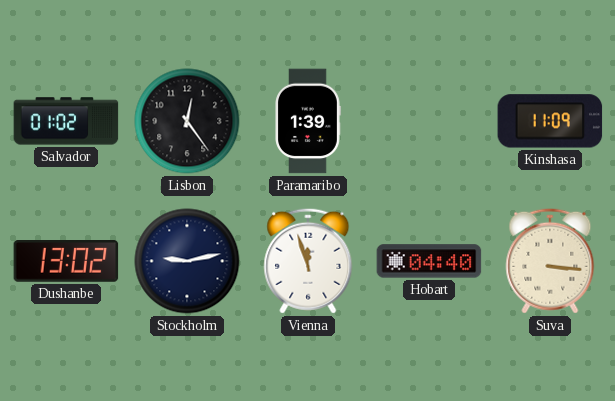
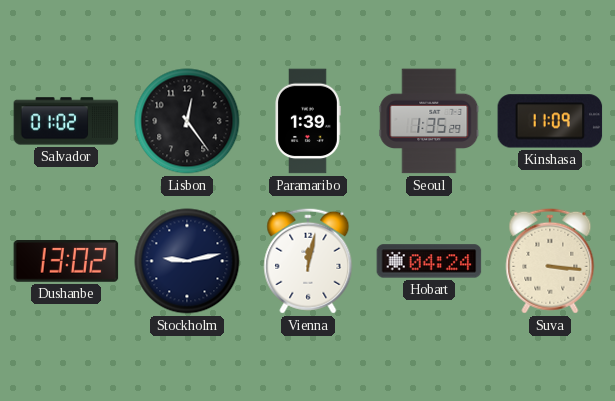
Seoul: none -> 1:35
Vienna: 11:57 -> 12:02
Hobart: 04:40 -> 04:24
